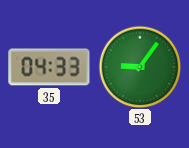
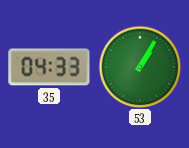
53: 9:06 -> 1:05
